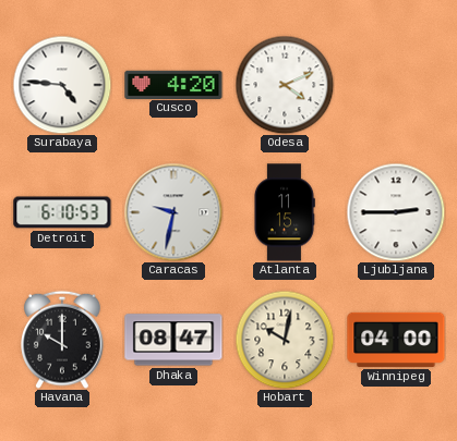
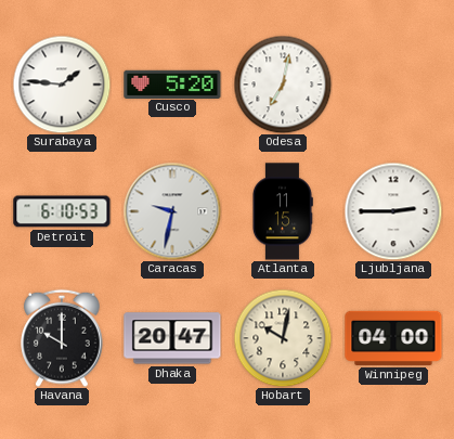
Surabaya: 4:46 -> 1:46
Cusco: 4:20 -> 5:20
Odesa: 4:11 -> 7:02
Dhaka: 08:47 -> 20:47
